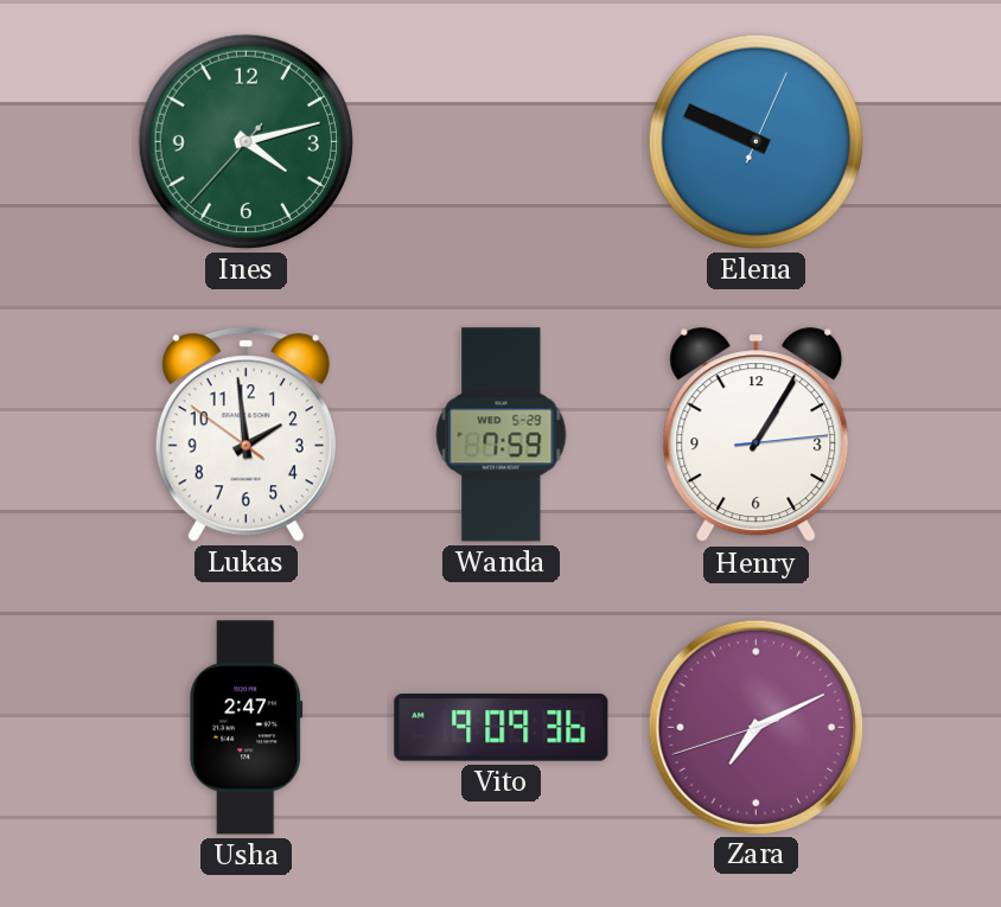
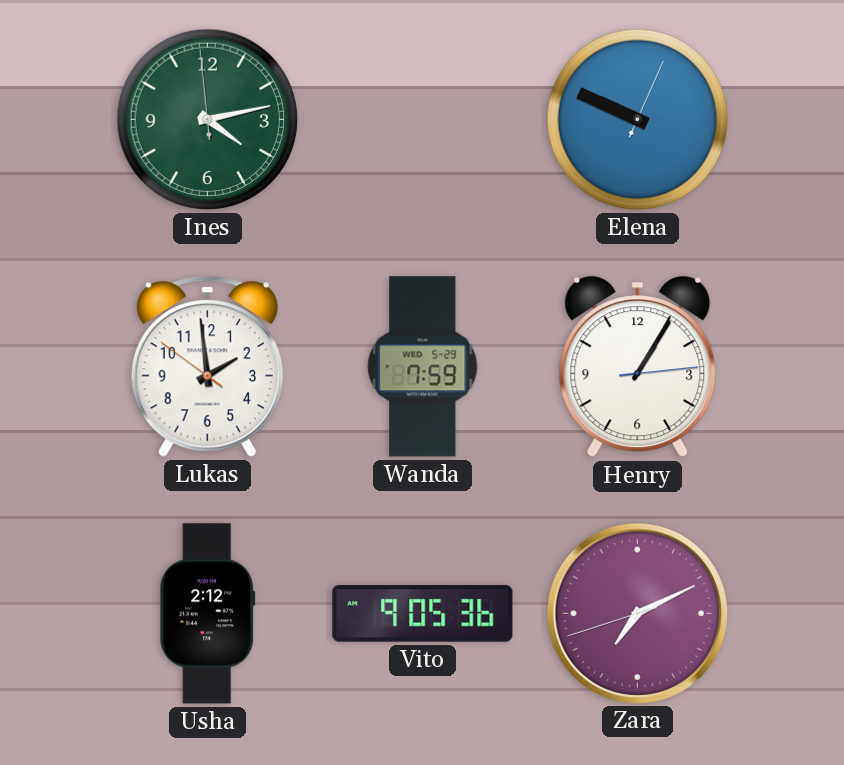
Ines: 4:12:37 -> 4:12:59
Usha: 2:47 -> 2:12
Vito: 9:09 -> 9:05
